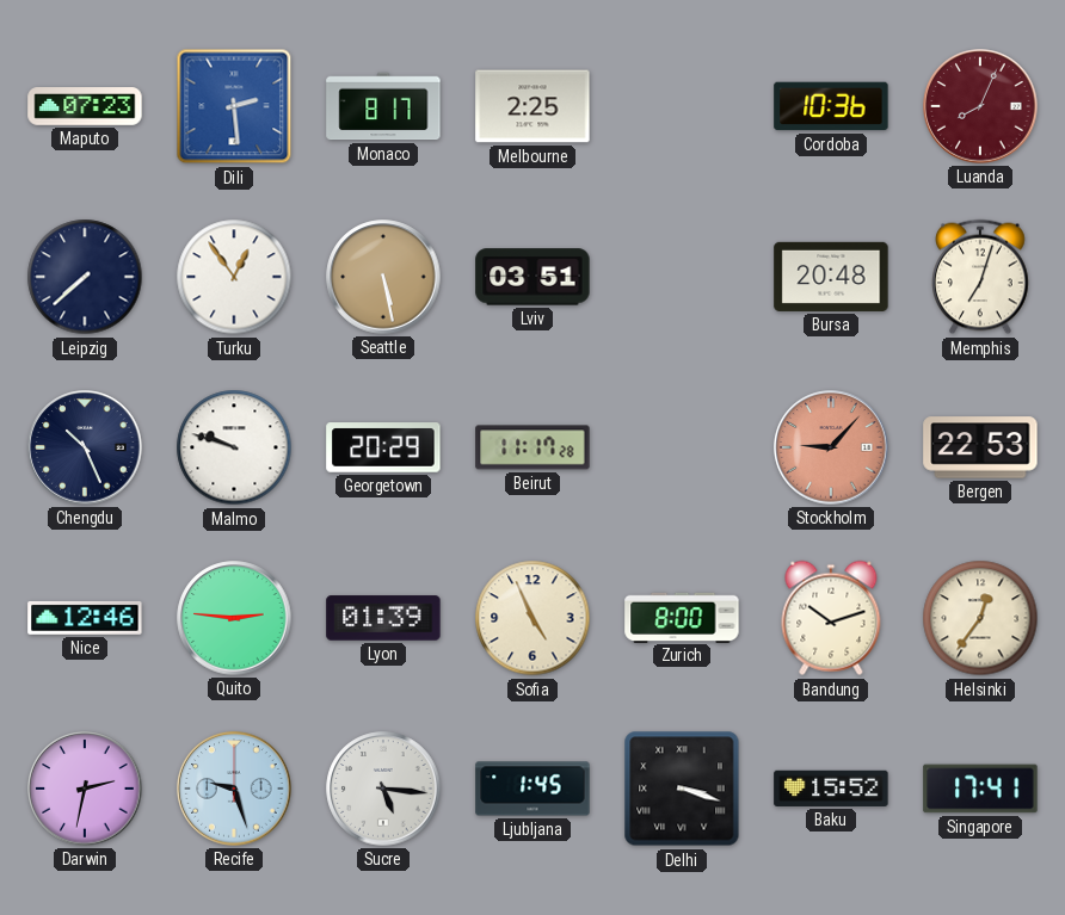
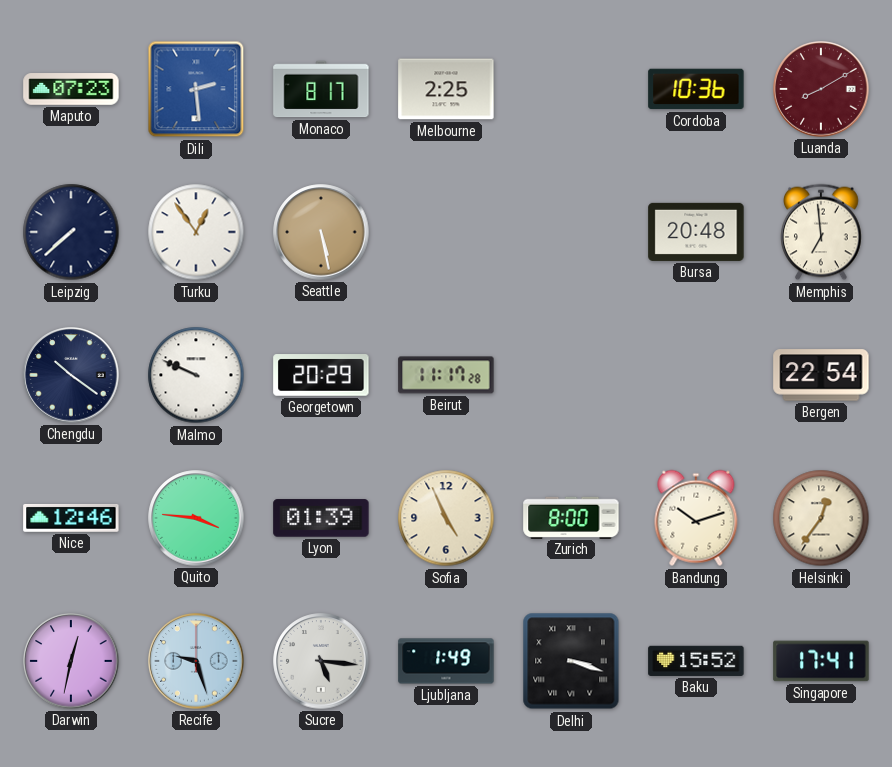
Luanda: 8:04 -> 8:10
Lviv: 03:51 -> none
Memphis: 7:03 -> 6:59
Chengdu: 10:26 -> 10:21
Malmo: 9:48 -> 9:49
Stockholm: 9:07 -> none
Bergen: 22:53 -> 22:54
Quito: 2:46 -> 3:46
Darwin: 2:32 -> 12:32
Ljubljana: 1:45 -> 1:49
